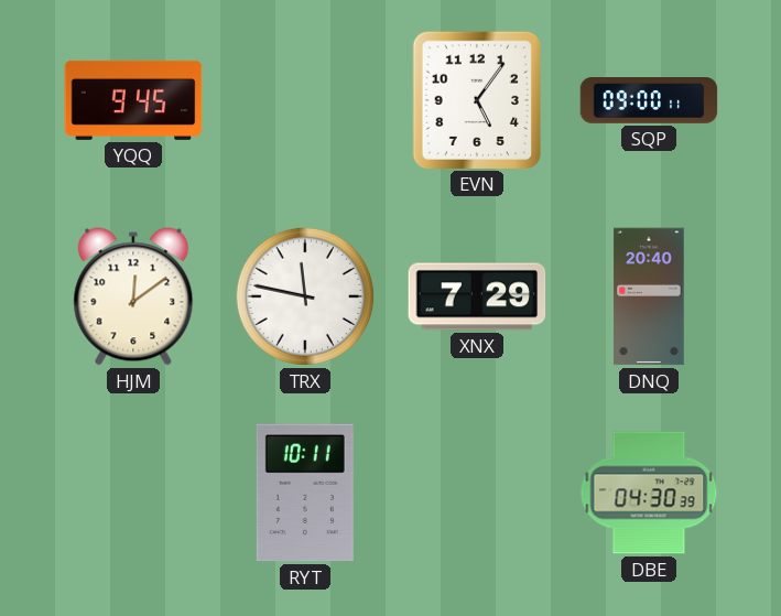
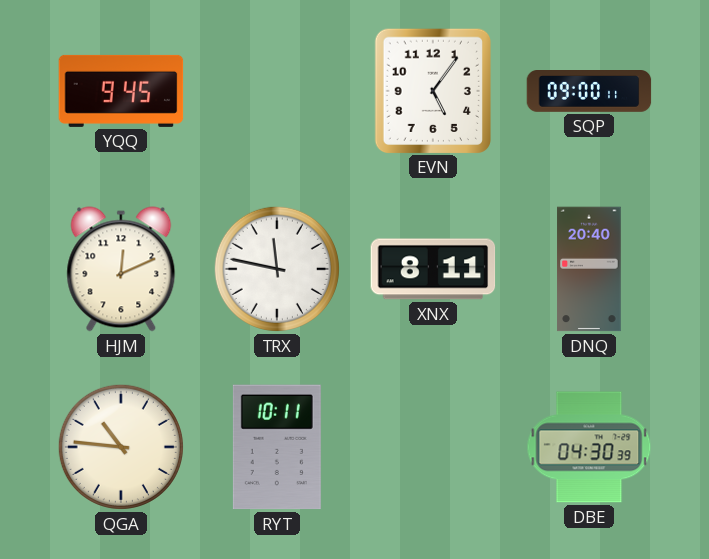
HJM: 12:09 -> 12:11
XNX: 7:29 -> 8:11
QGA: none -> 10:46
